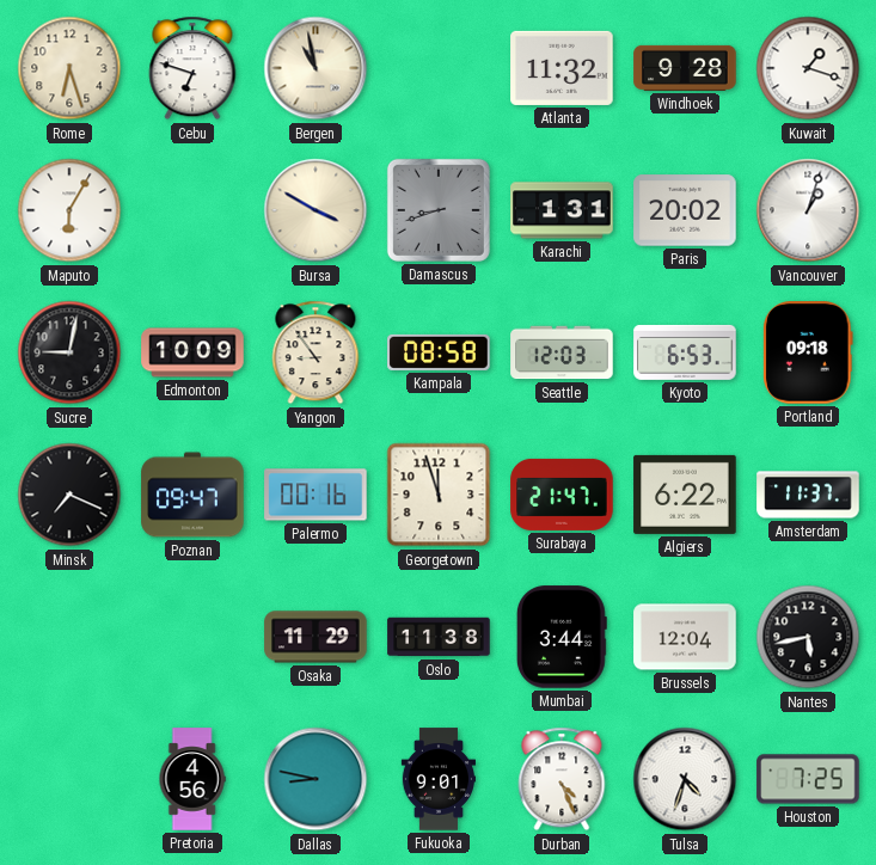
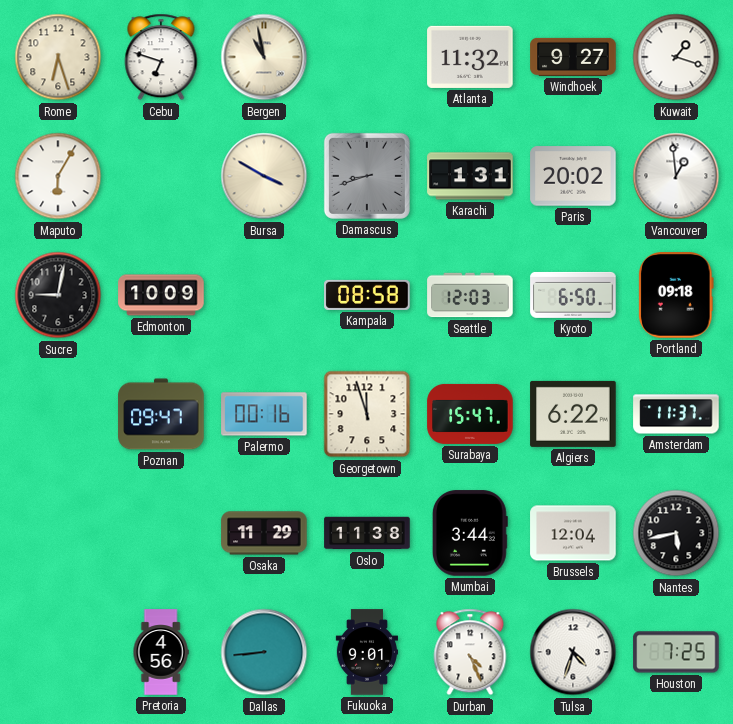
Windhoek: 9:28 -> 9:27
Vancouver: 1:03 -> 12:59
Yangon: 8:54 -> none
Kyoto: 6:53 -> 6:50
Minsk: 7:19 -> none
Surabaya: 21:47 -> 15:47
Dallas: 8:47 -> 8:44
